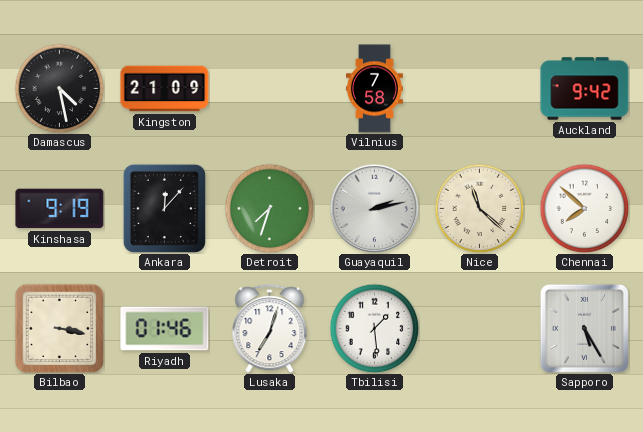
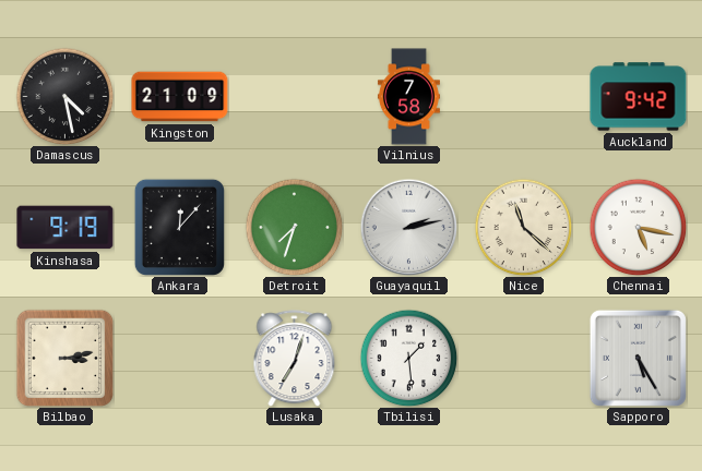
Chennai: 7:52 -> 5:17
Bilbao: 3:17 -> 3:13
Riyadh: 01:46 -> none
